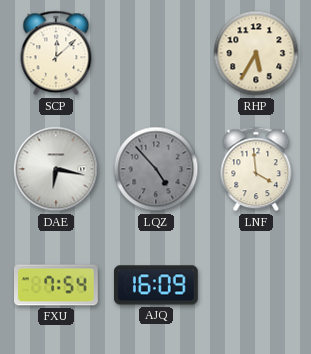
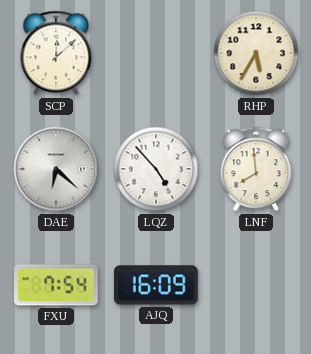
DAE: 6:17 -> 6:22
LQZ dial: grey -> white
LNF: 3:59 -> 7:59
